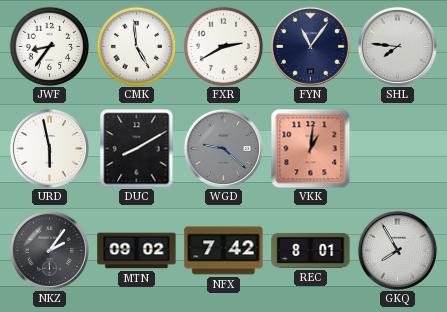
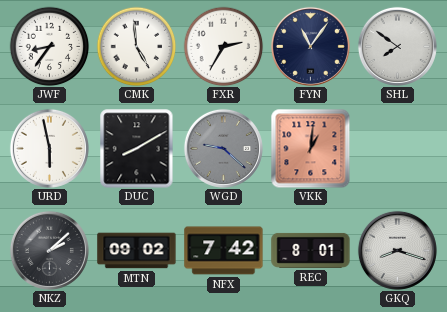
FXR: 2:40 -> 2:35
SHL: 7:46 -> 7:51
NKZ: 2:06 -> 2:08
GKQ: 7:55 -> 8:18
